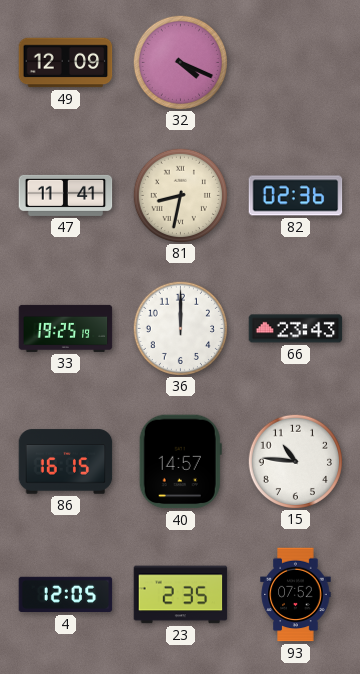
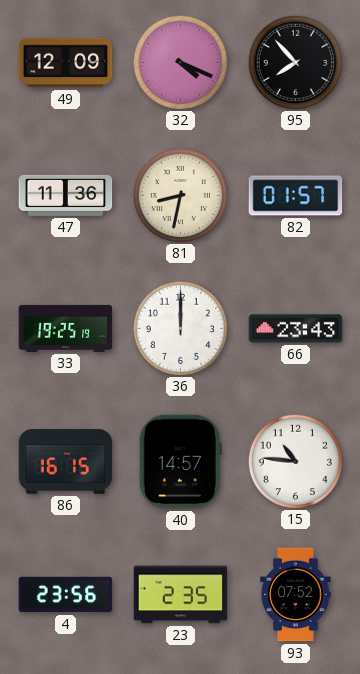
95: none -> 7:53
47: 11:41 -> 11:36
82: 02:36 -> 01:57
4: 12:05 -> 23:56
